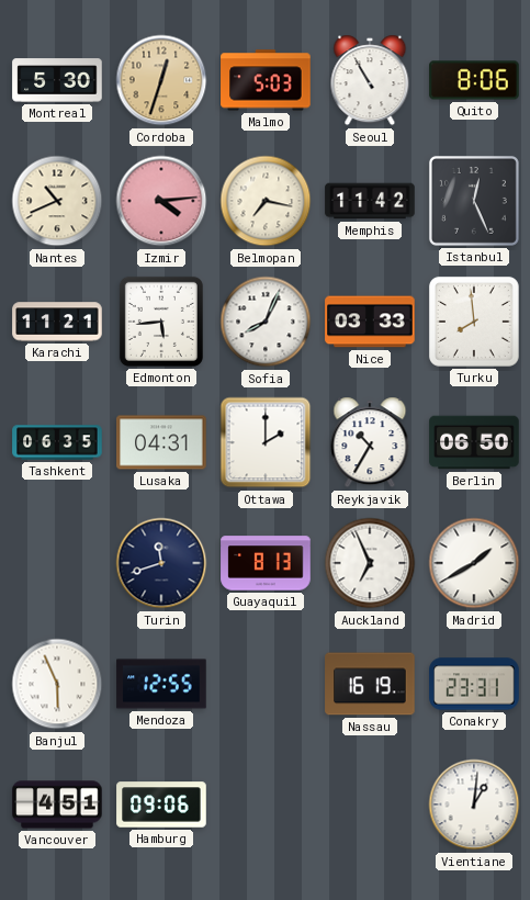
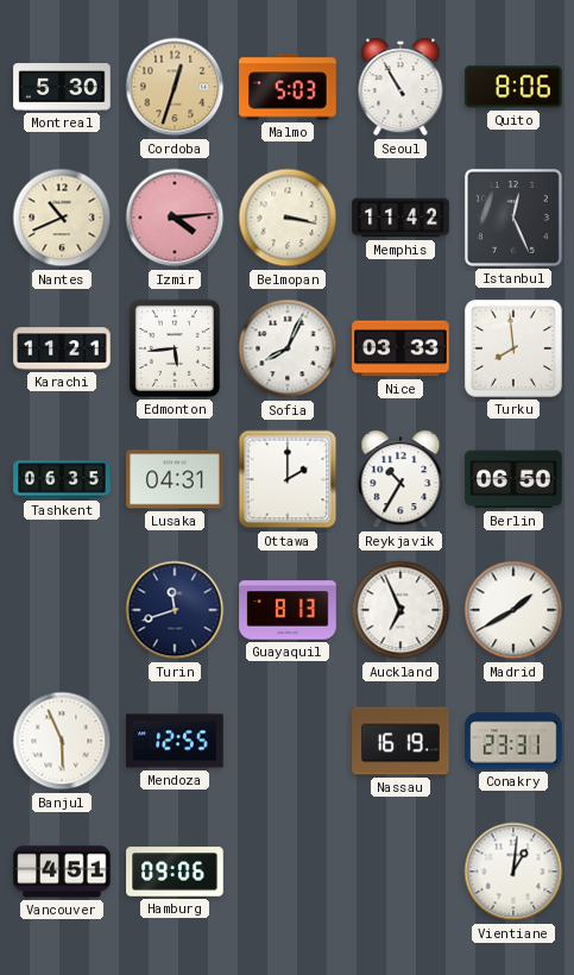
Belmopan: 7:17 -> 3:17
